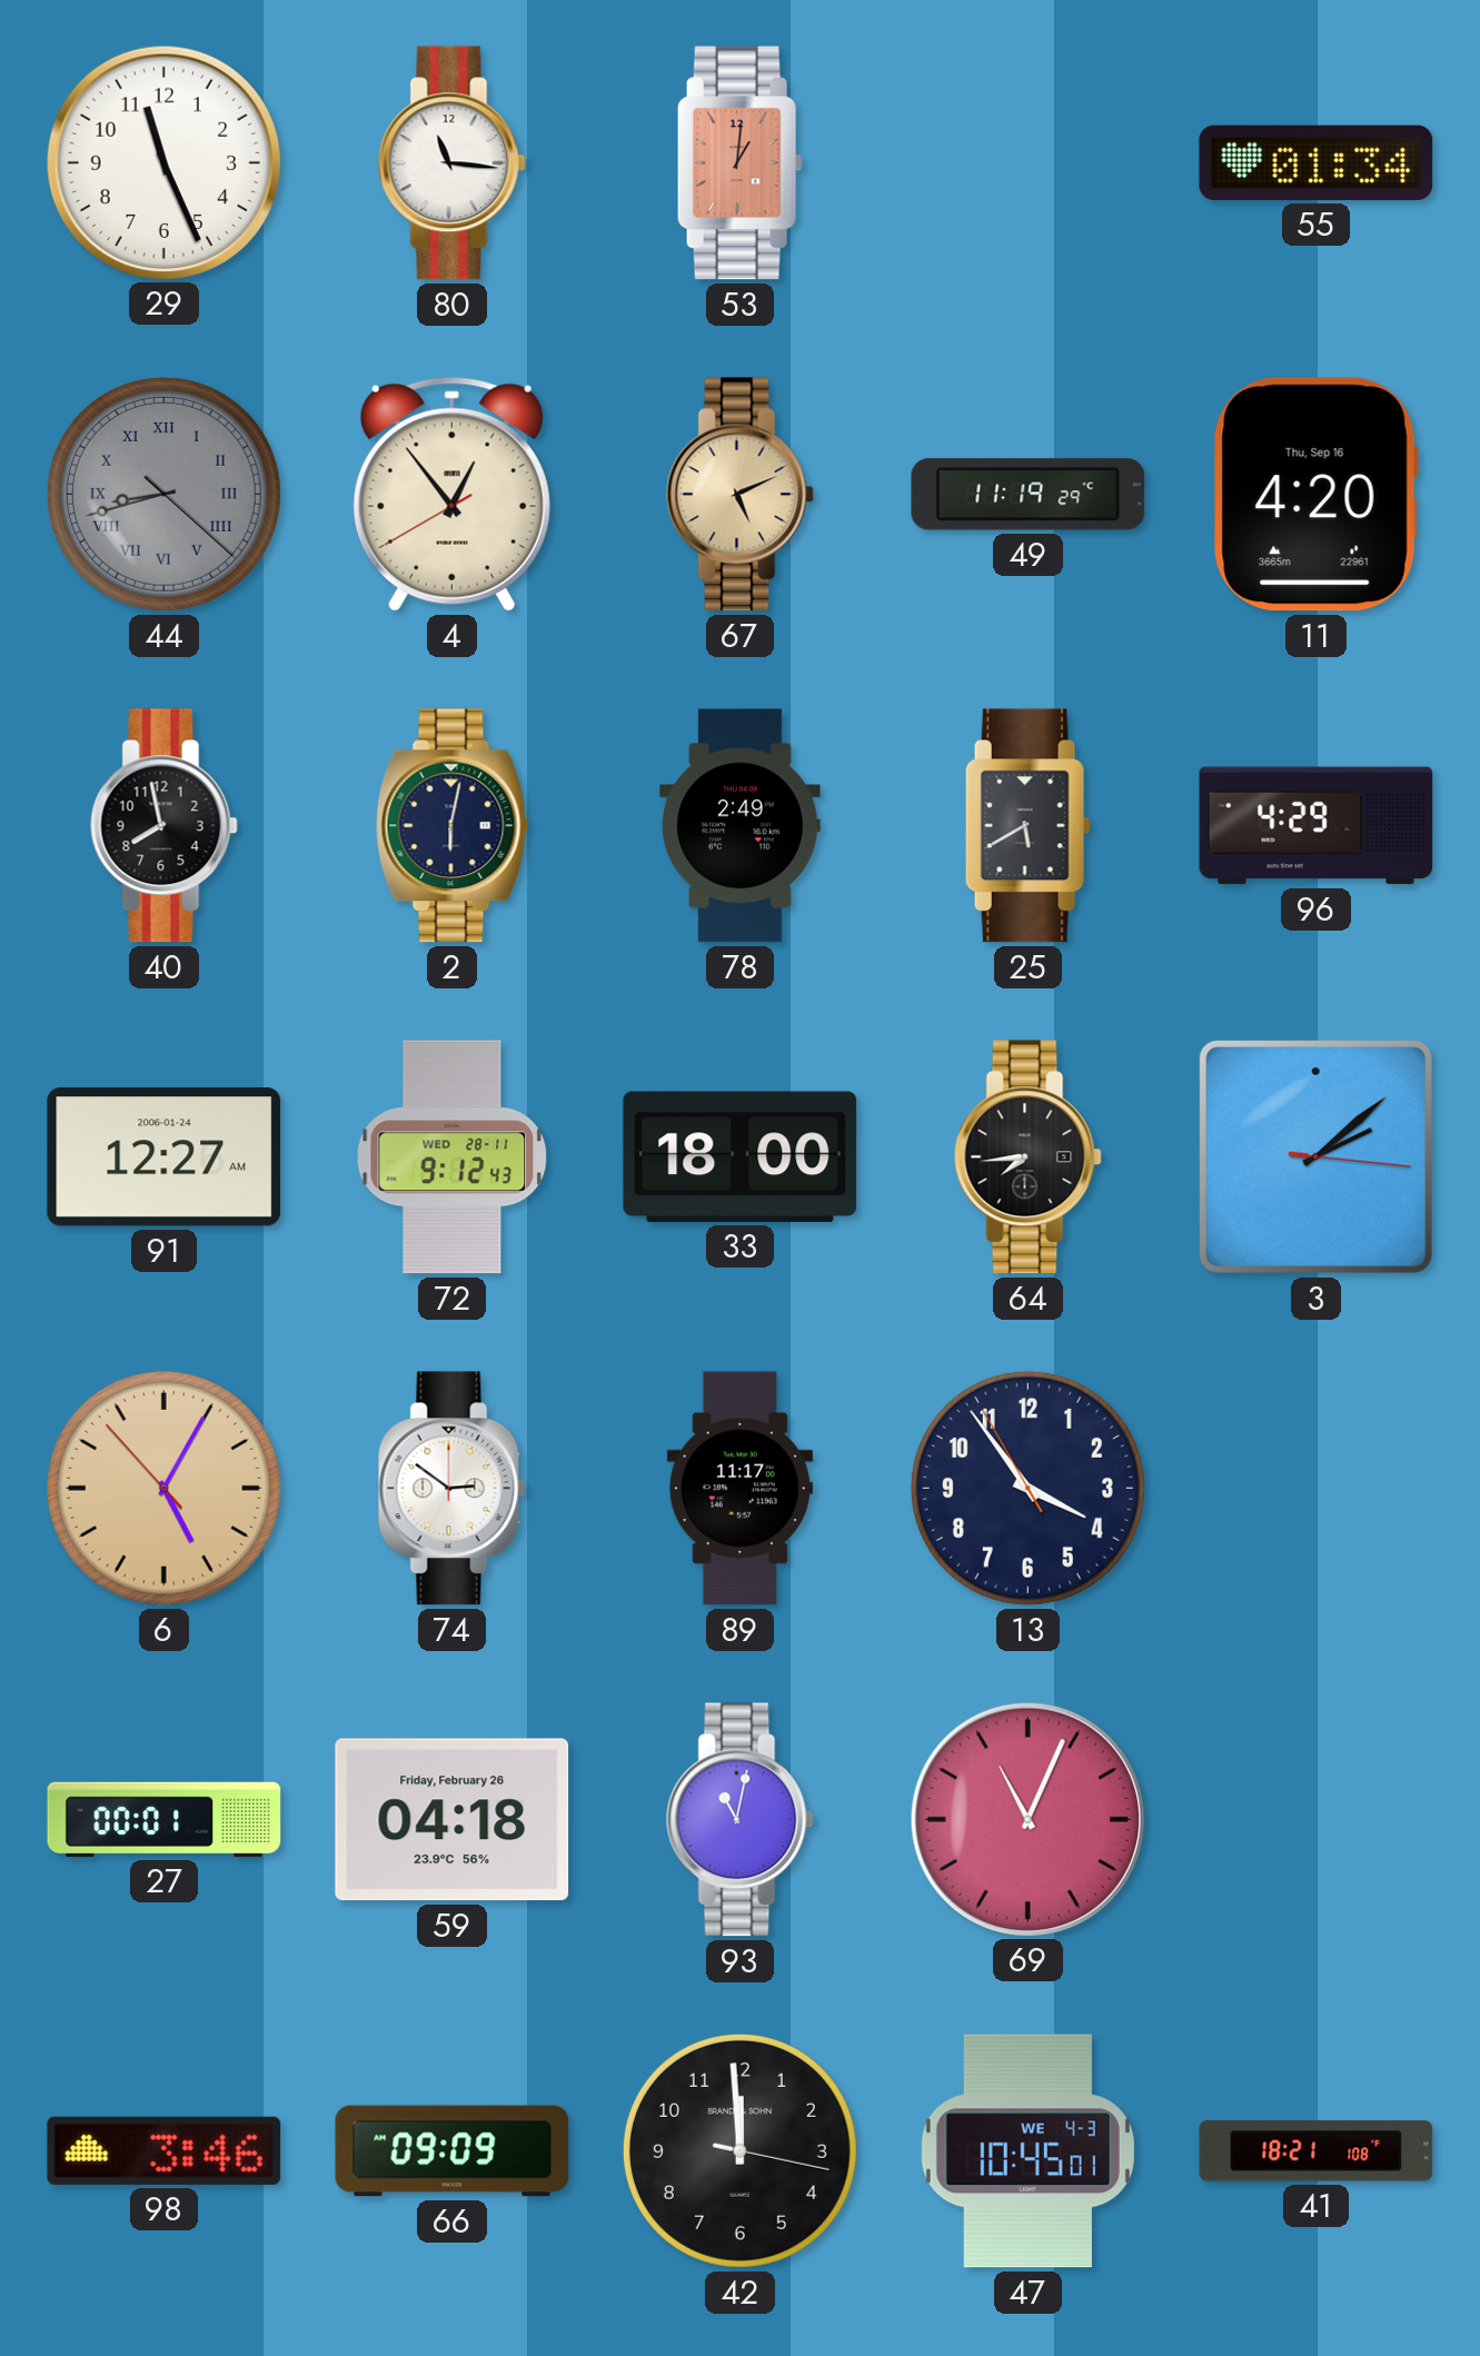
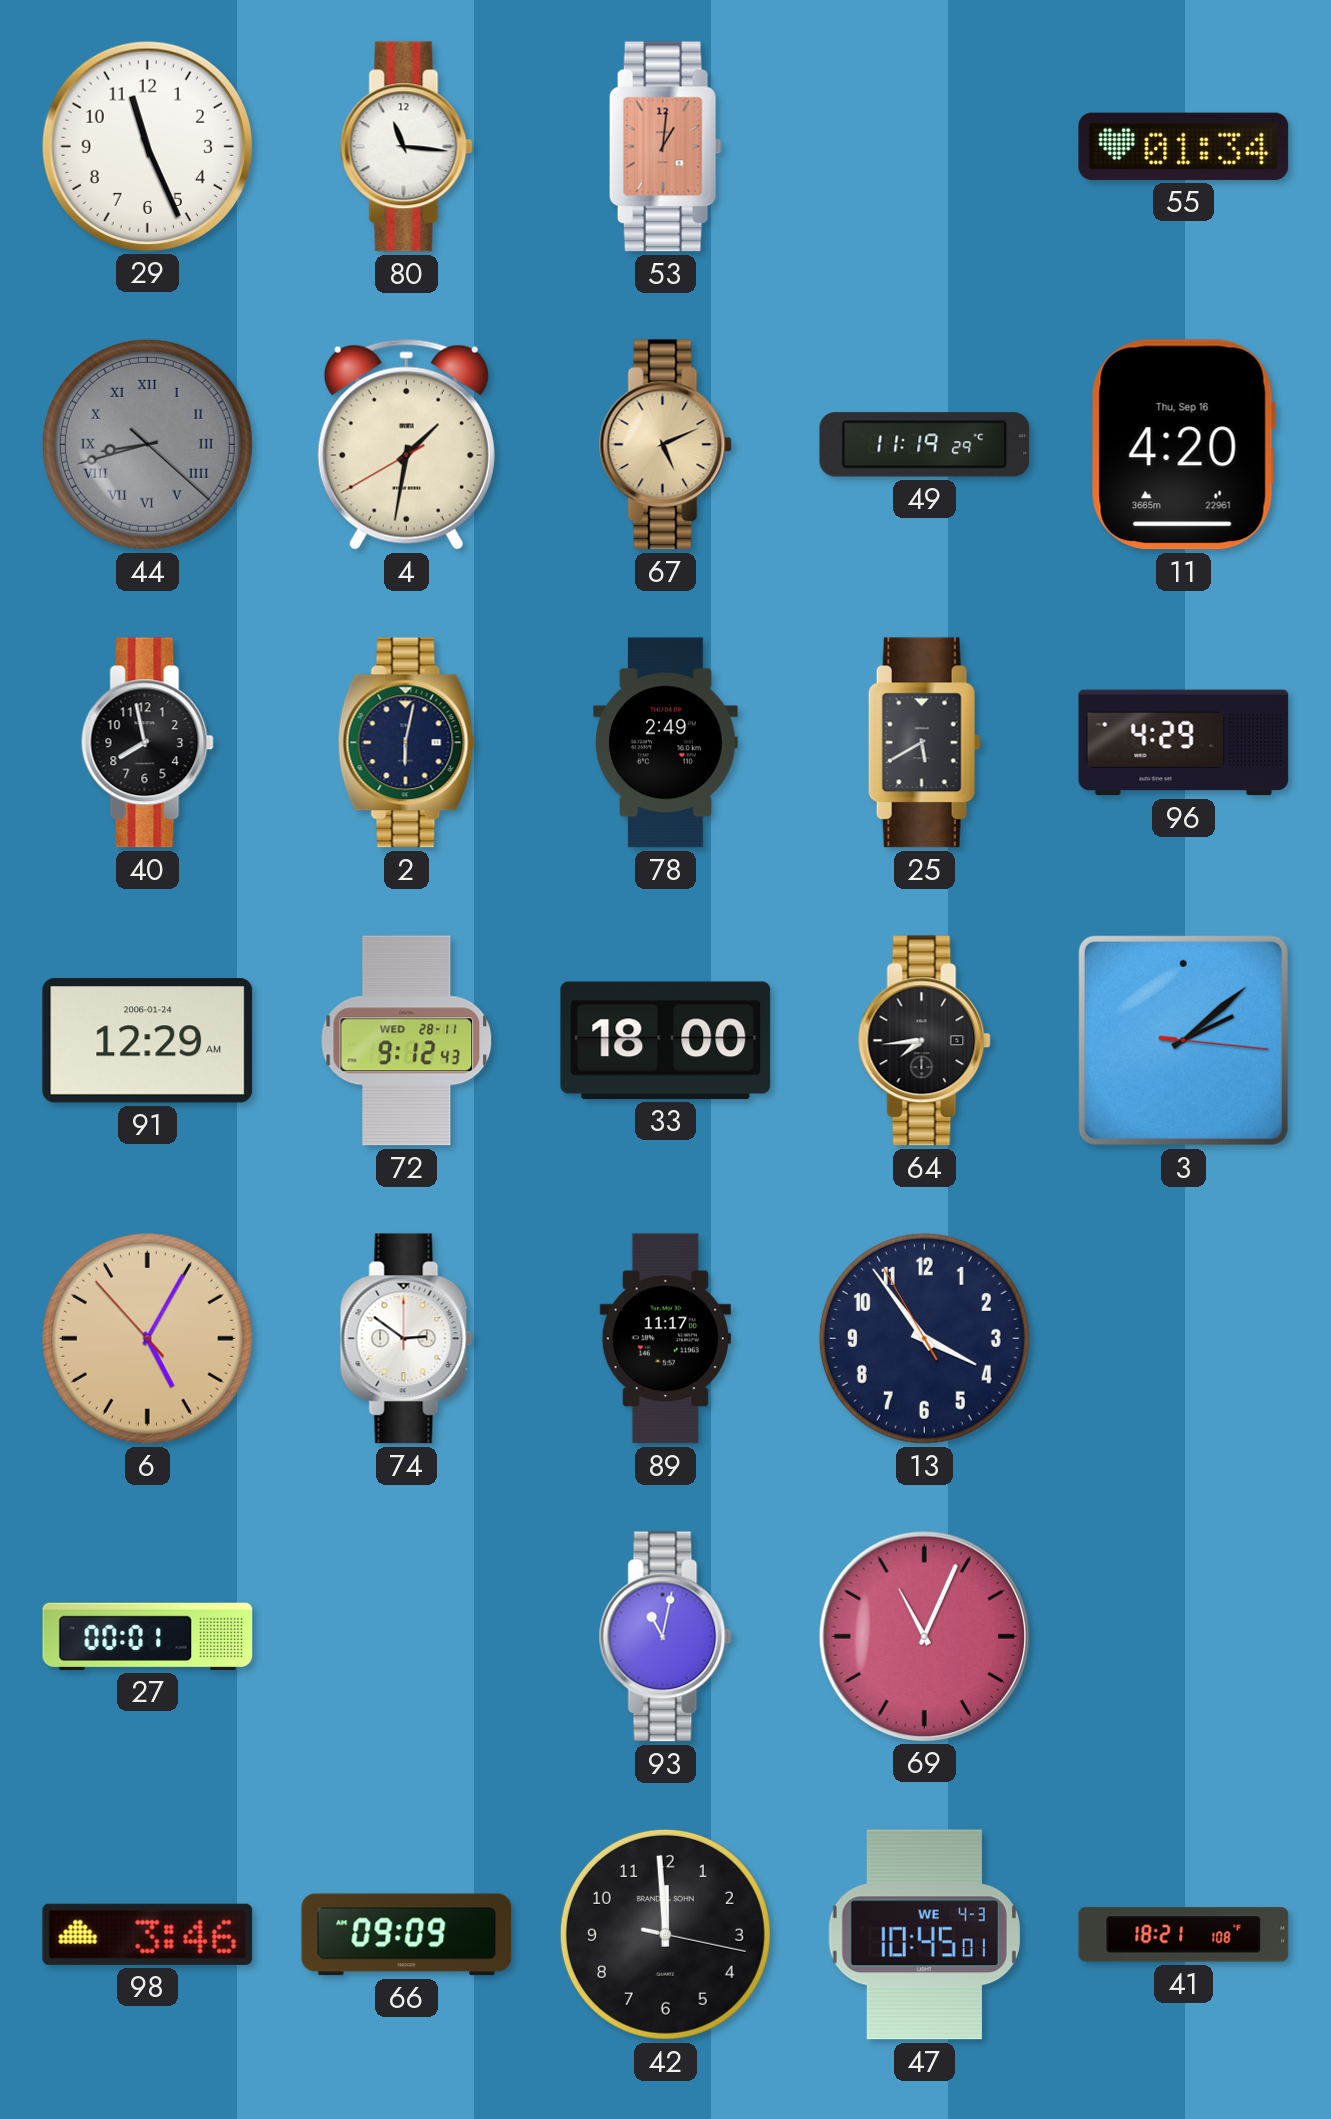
4: 12:53 -> 1:31
91: 12:27 -> 12:29
59: 04:18 -> none
